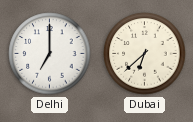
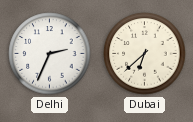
Delhi: 7:00 -> 2:34
